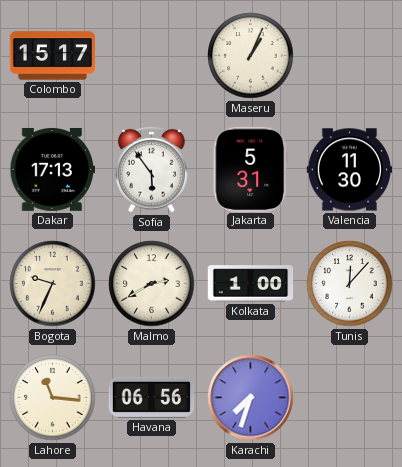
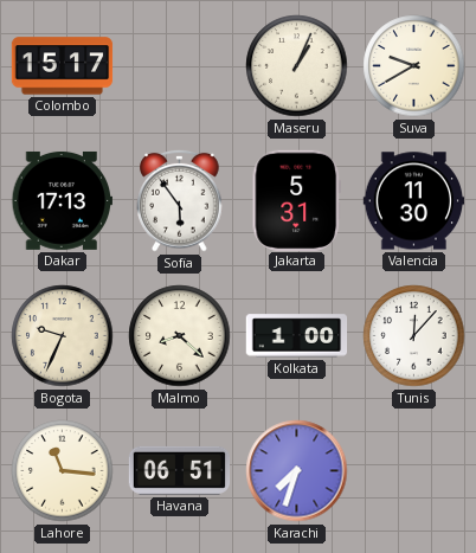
Suva: none -> 9:40
Malmo: 2:40 -> 8:22
Havana: 06:56 -> 06:51
